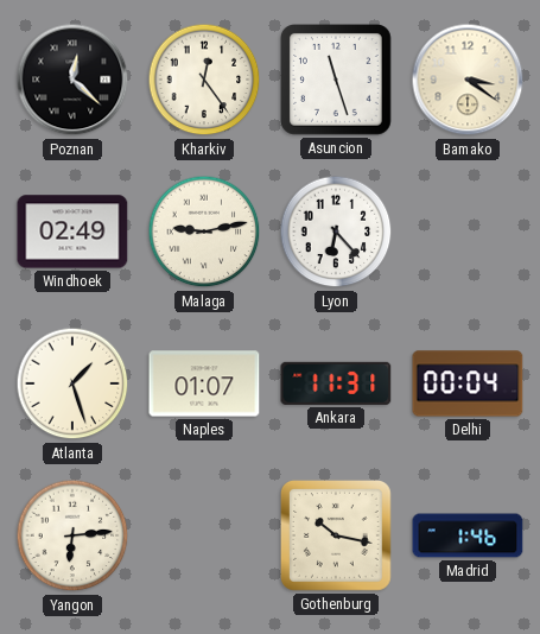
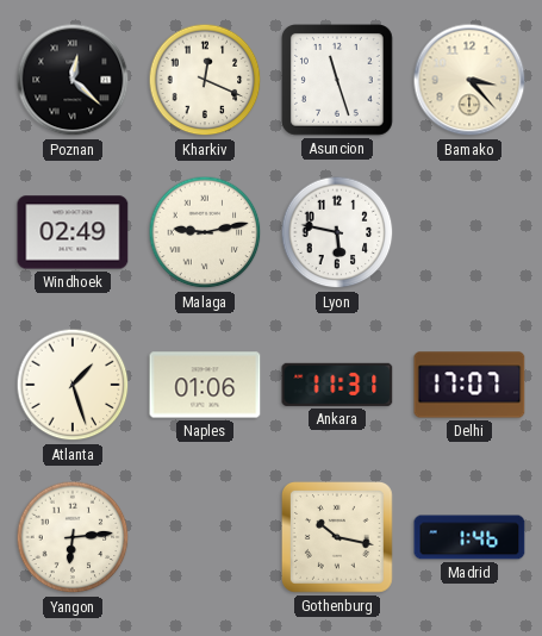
Kharkiv: 12:24 -> 12:19
Bamako: 3:21 -> 3:23
Lyon: 6:23 -> 5:47
Naples: 01:07 -> 01:06
Delhi: 00:04 -> 17:07
